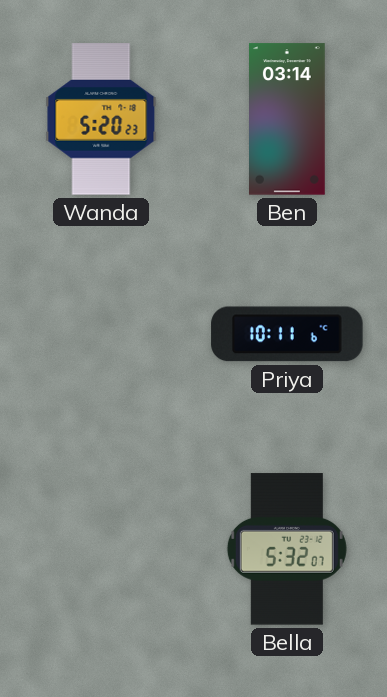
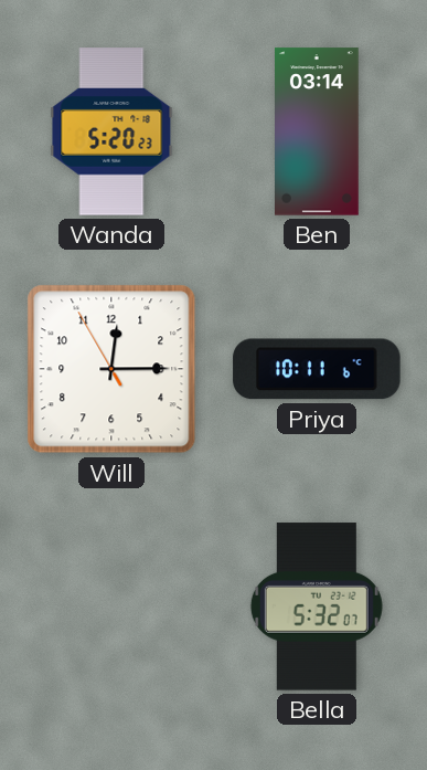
Will: none -> 12:14
